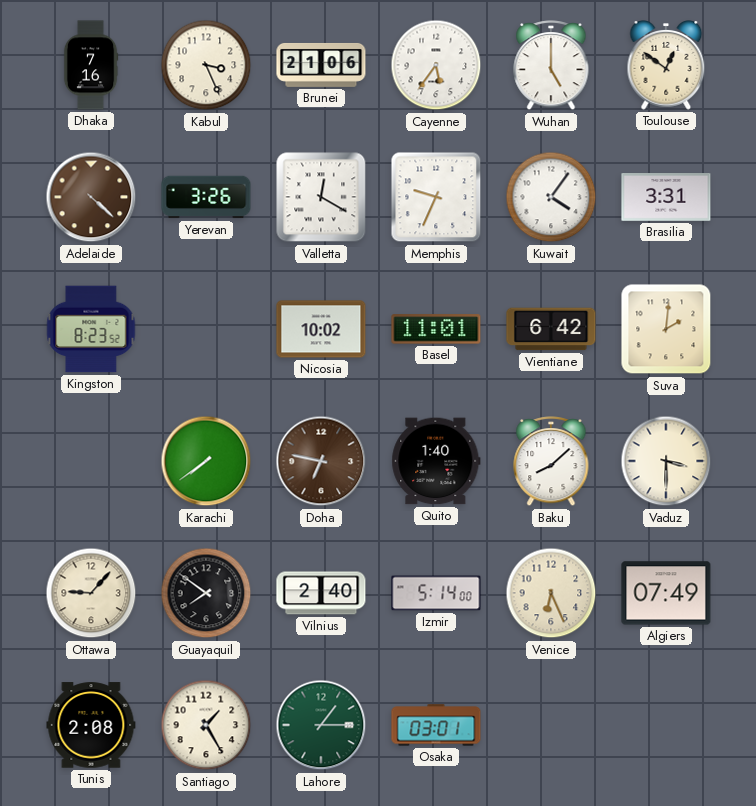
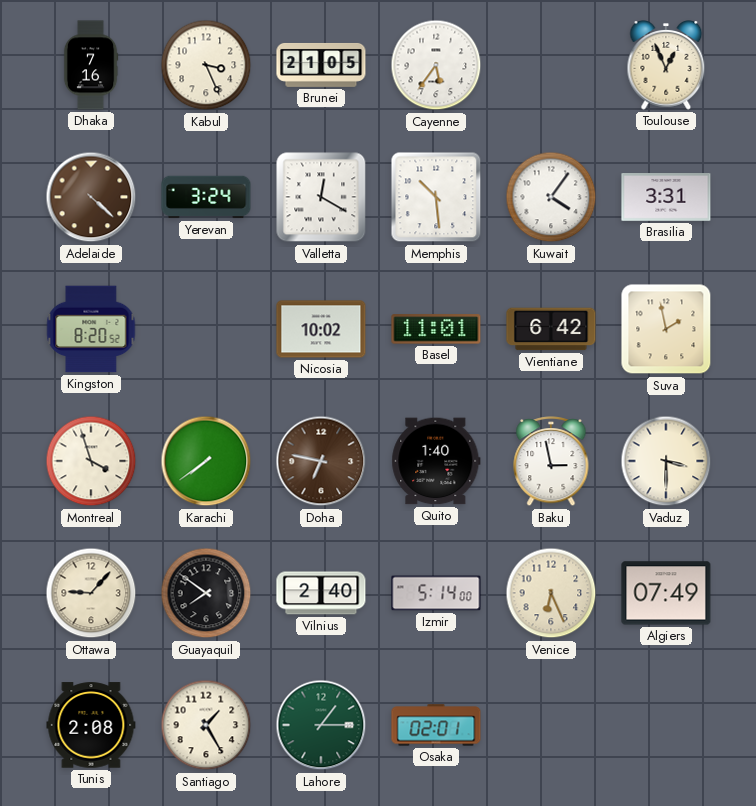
Brunei: 21:06 -> 21:05
Wuhan: 5:00 -> none
Toulouse: 12:51 -> 12:56
Yerevan: 3:26 -> 3:24
Memphis: 9:34 -> 10:29
Kingston: 8:23 -> 8:20
Suva: 2:01 -> 1:58
Montreal: none -> 3:57
Baku: 8:08 -> 2:58
Osaka: 03:01 -> 02:01
